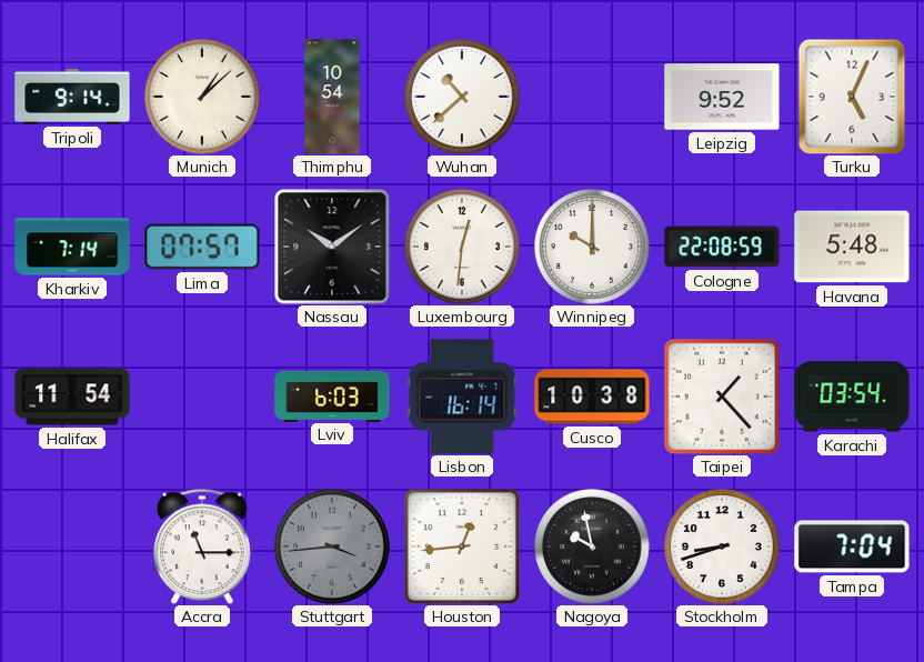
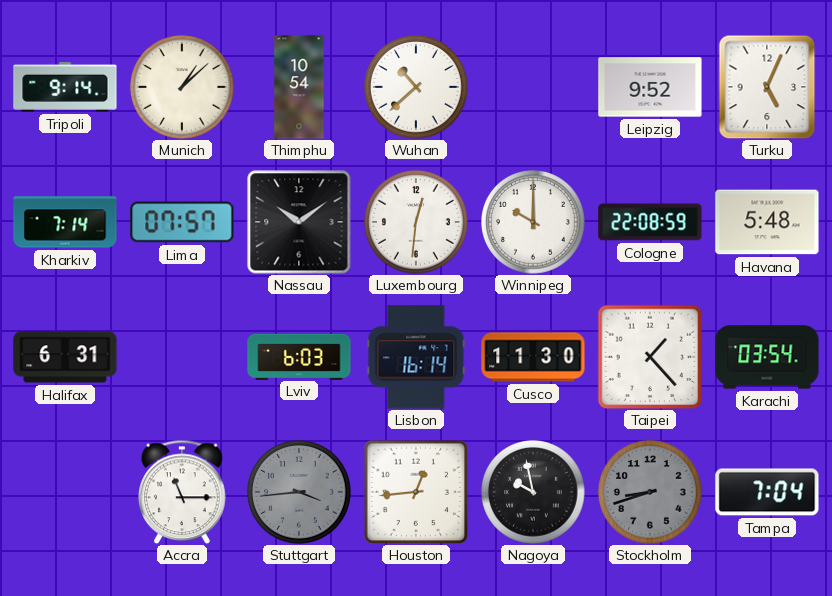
Halifax: 11:54 -> 6:31
Cusco: 10:38 -> 11:30
Stockholm dial: white -> grey
